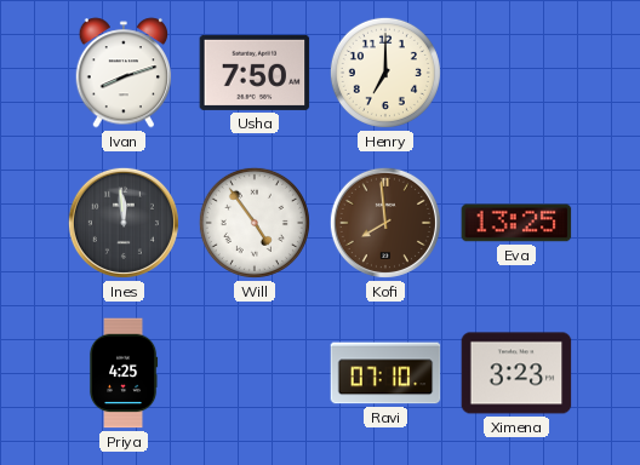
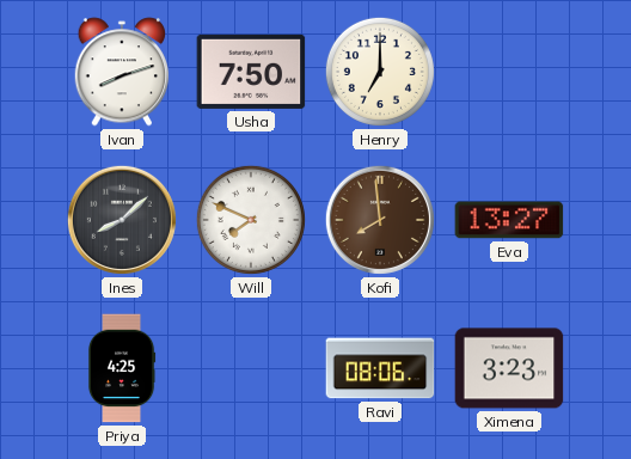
Ines: 11:59 -> 8:08
Will: 4:54 -> 7:49
Eva: 13:25 -> 13:27
Ravi: 07:10 -> 08:06
